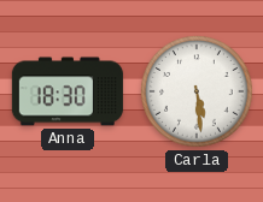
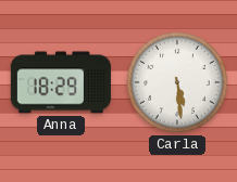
Anna: 18:30 -> 18:29
